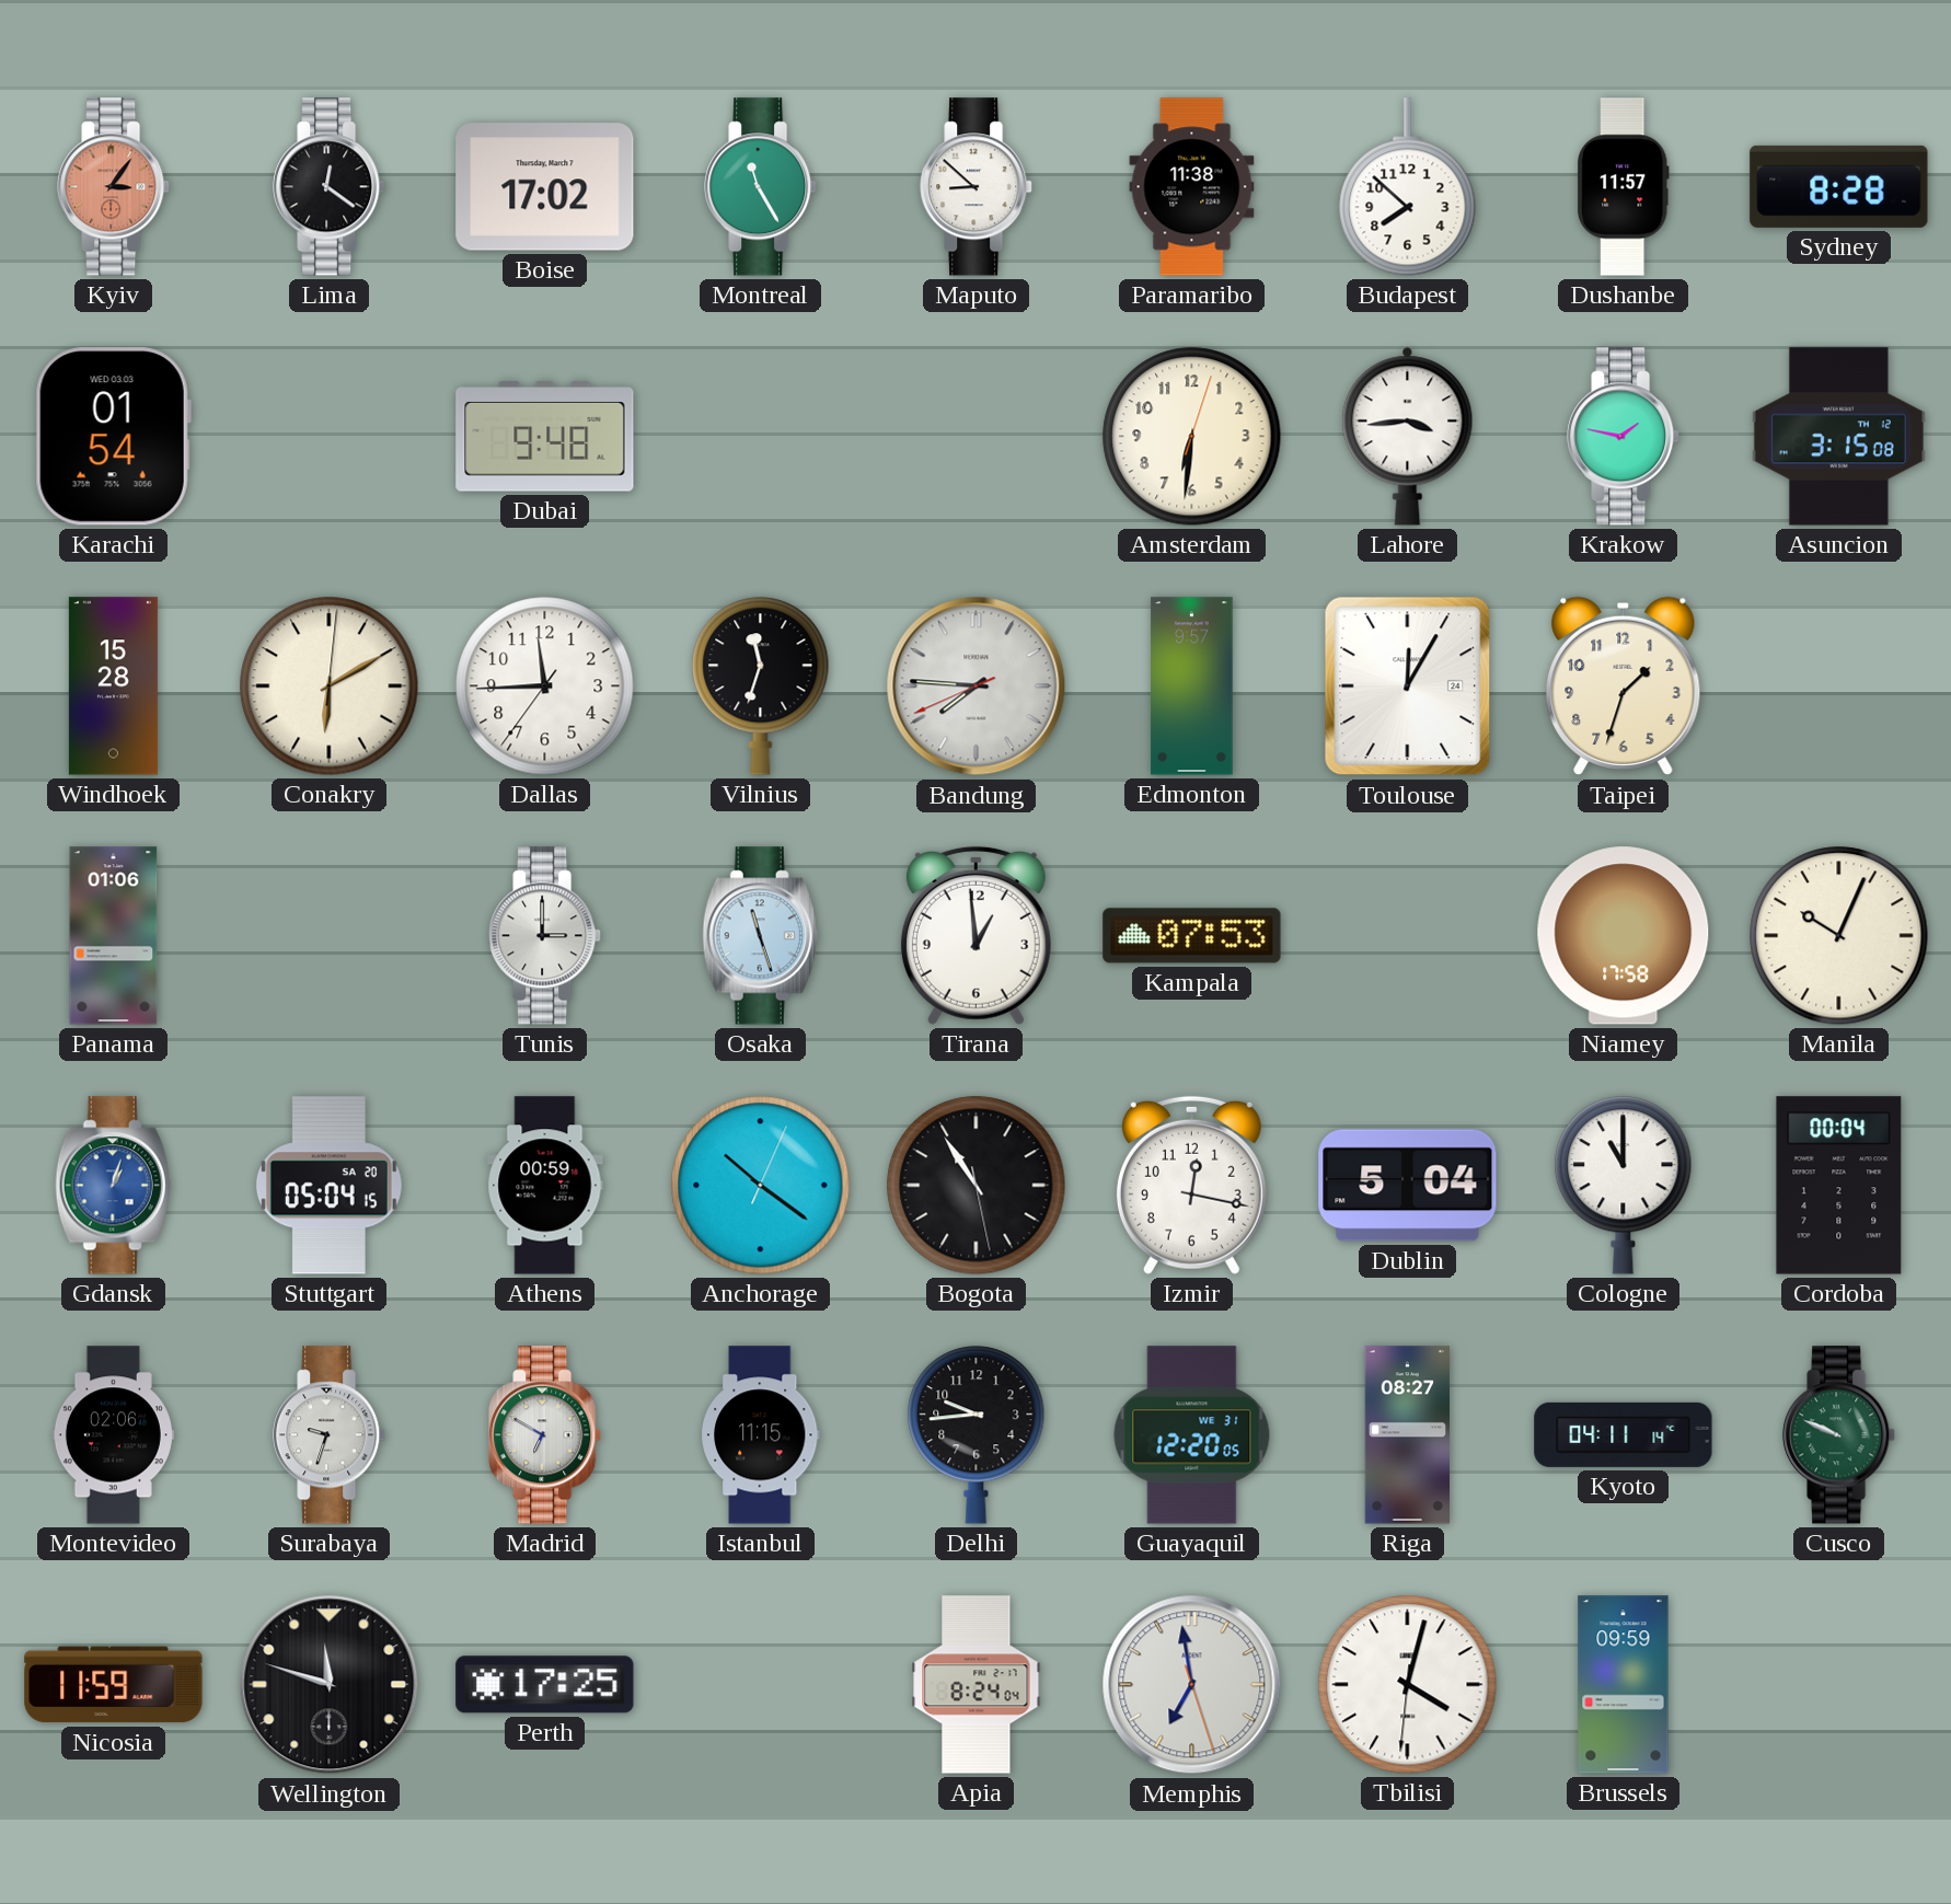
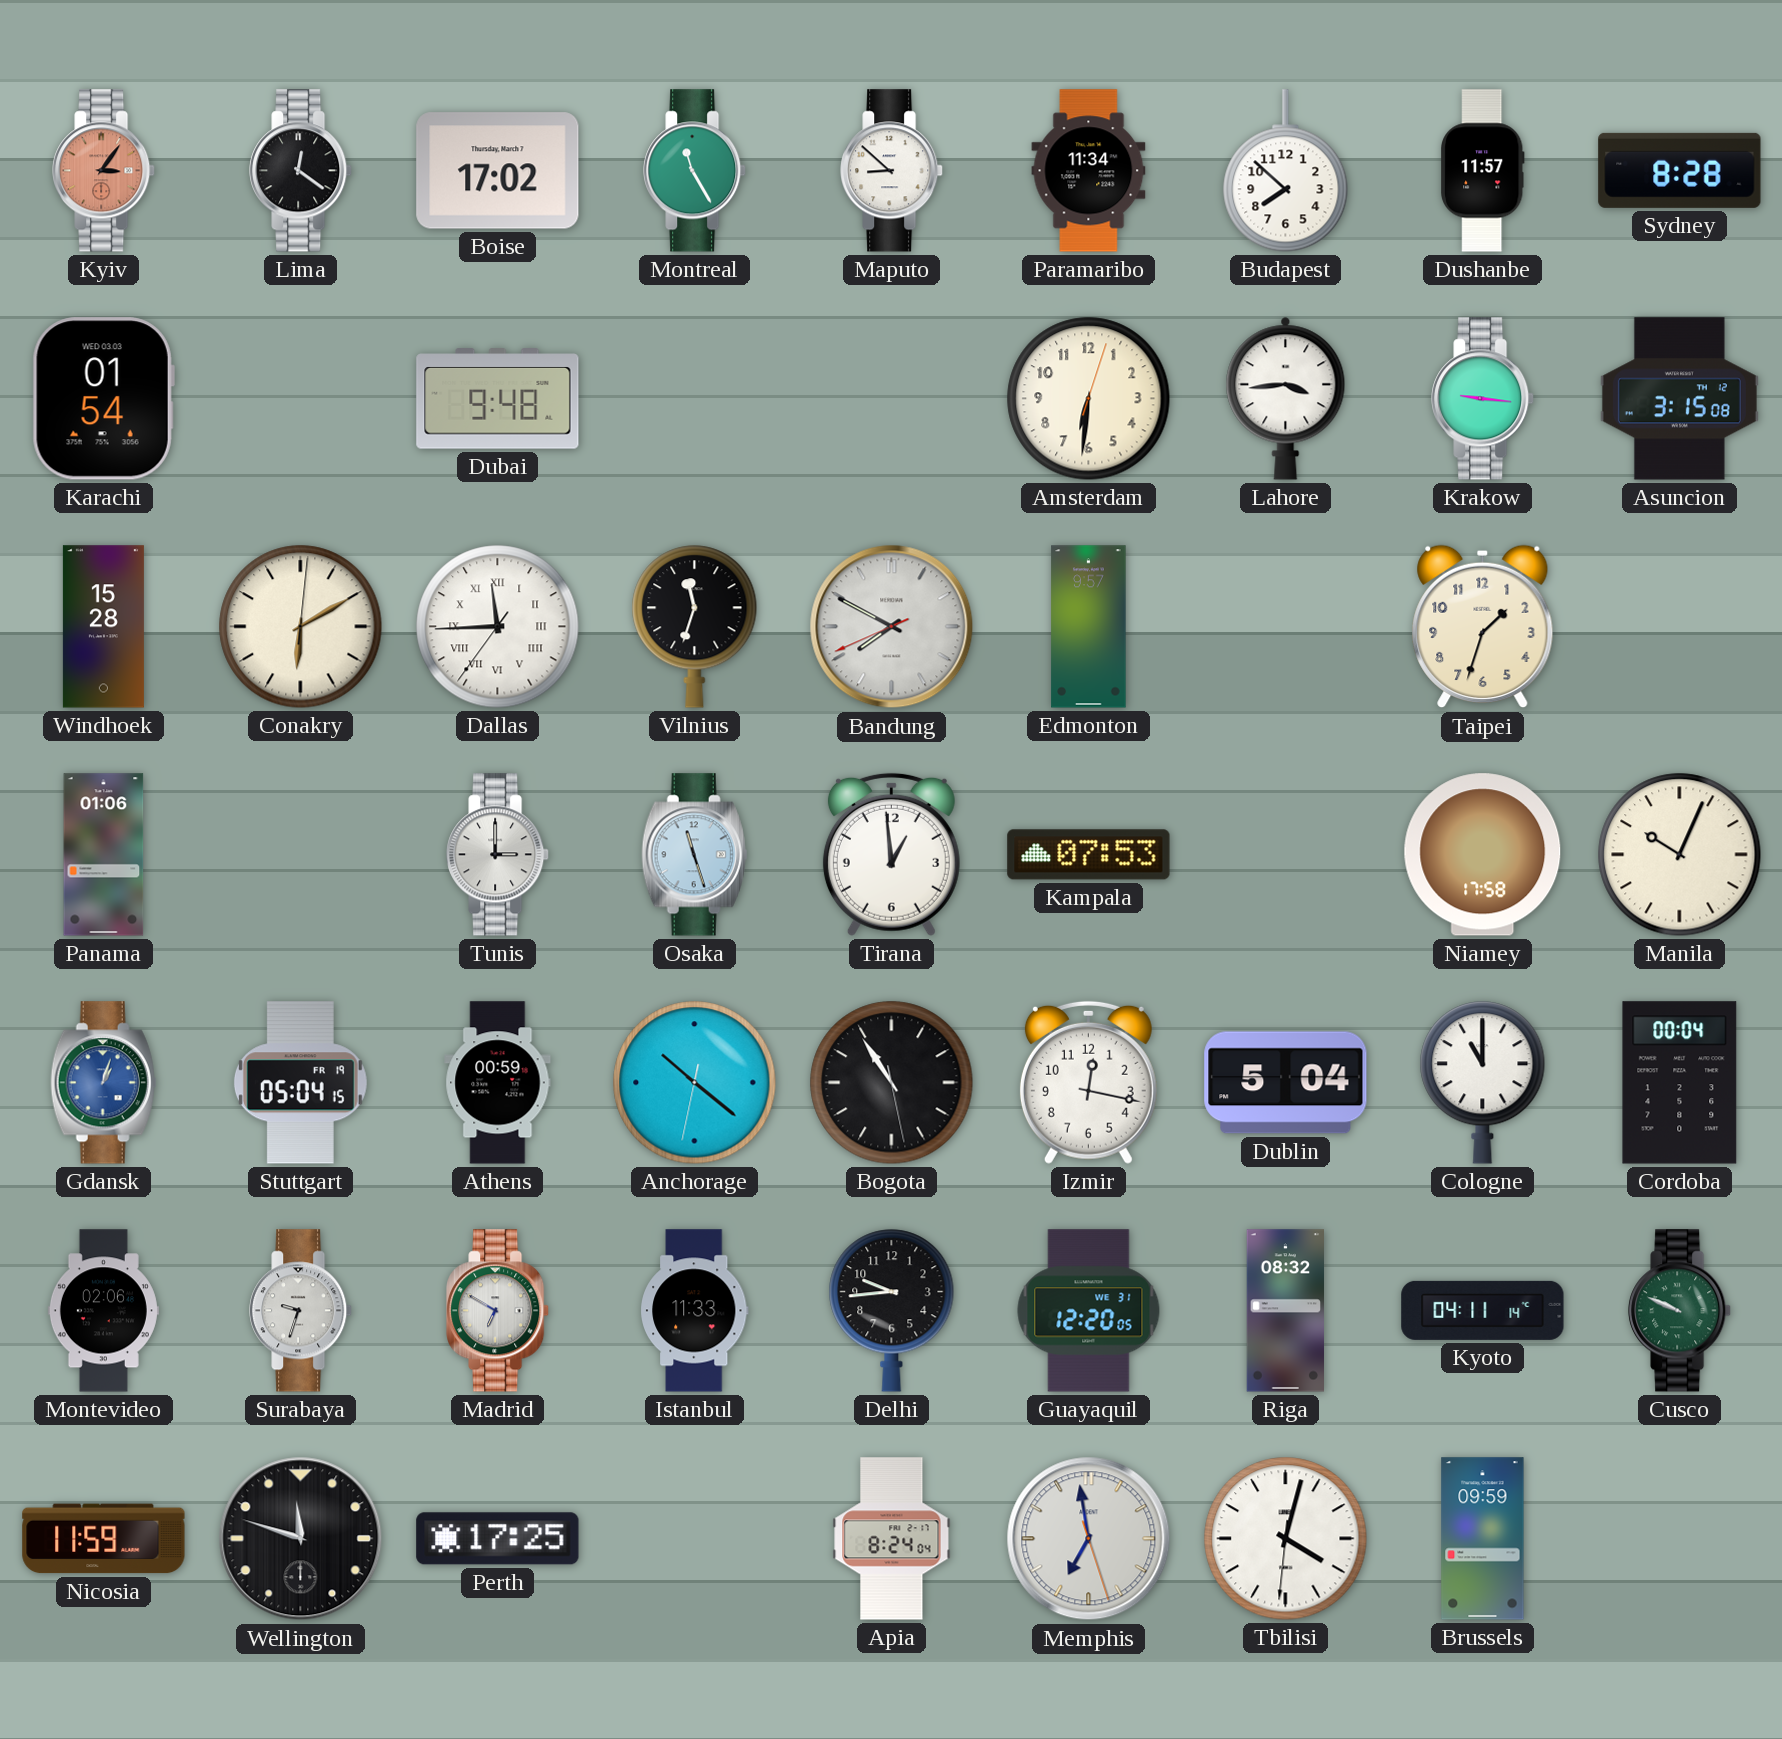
Paramaribo: 11:38 -> 11:34
Krakow: 1:47 -> 9:16
Dallas numerals: Arabic -> Roman
Bandung: 7:45 -> 7:49
Toulouse: 12:05 -> none
Stuttgart date: SA 20 -> FR 19
Anchorage: 10:21:04 -> 10:21:32
Istanbul: 11:15 -> 11:33
Riga: 08:27 -> 08:32
